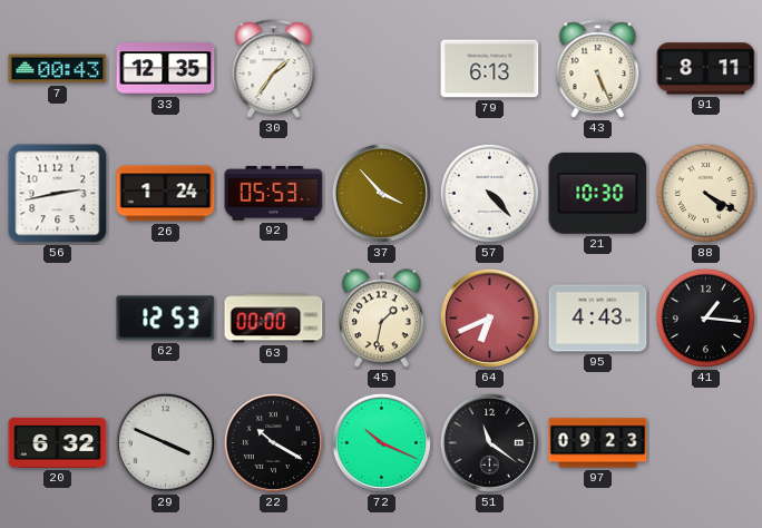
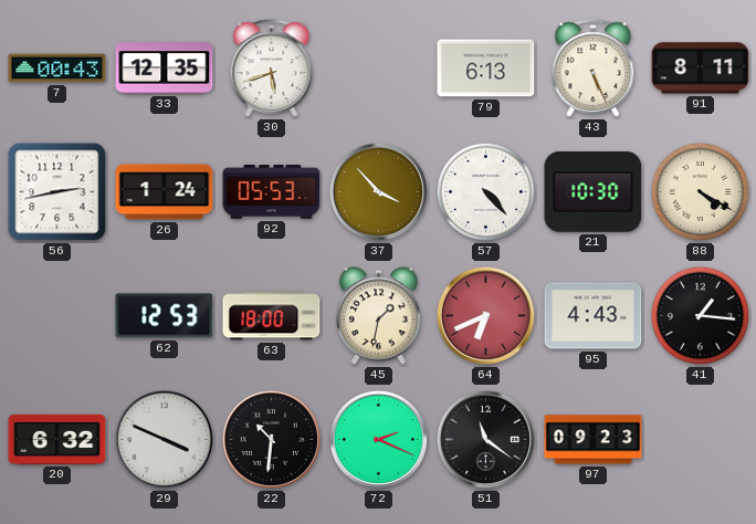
30: 1:36 -> 5:42
63: 00:00 -> 18:00
22: 10:20 -> 10:31
72: 10:19 -> 2:19
